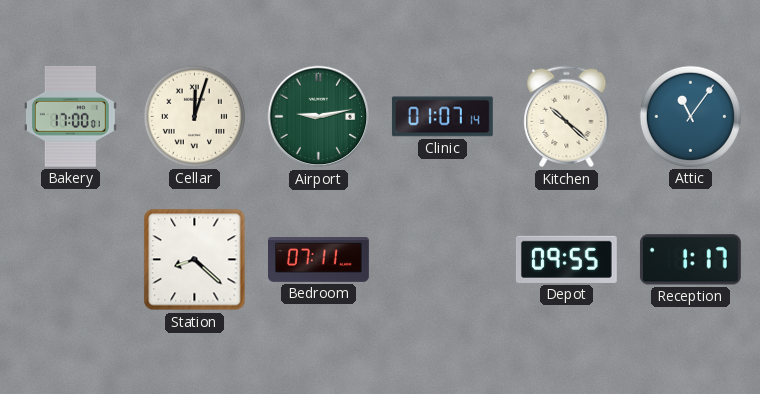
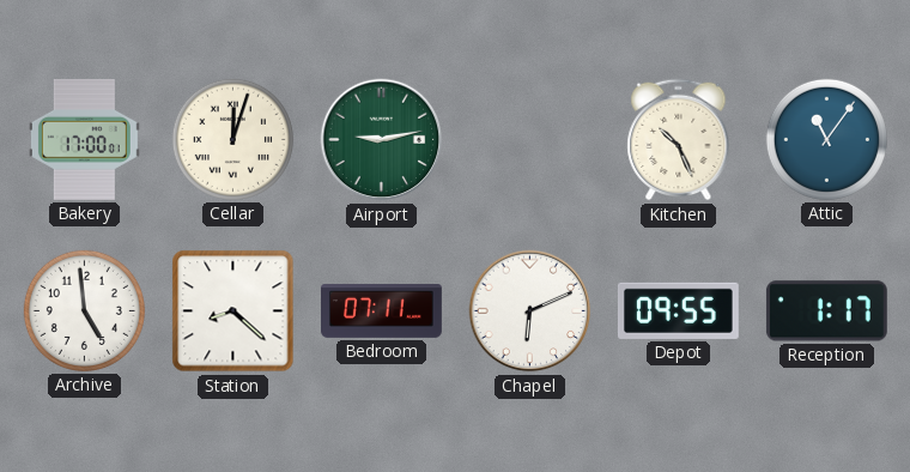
Clinic: 01:07 -> none
Kitchen: 10:22 -> 10:26
Archive: none -> 4:59
Chapel: none -> 6:11
